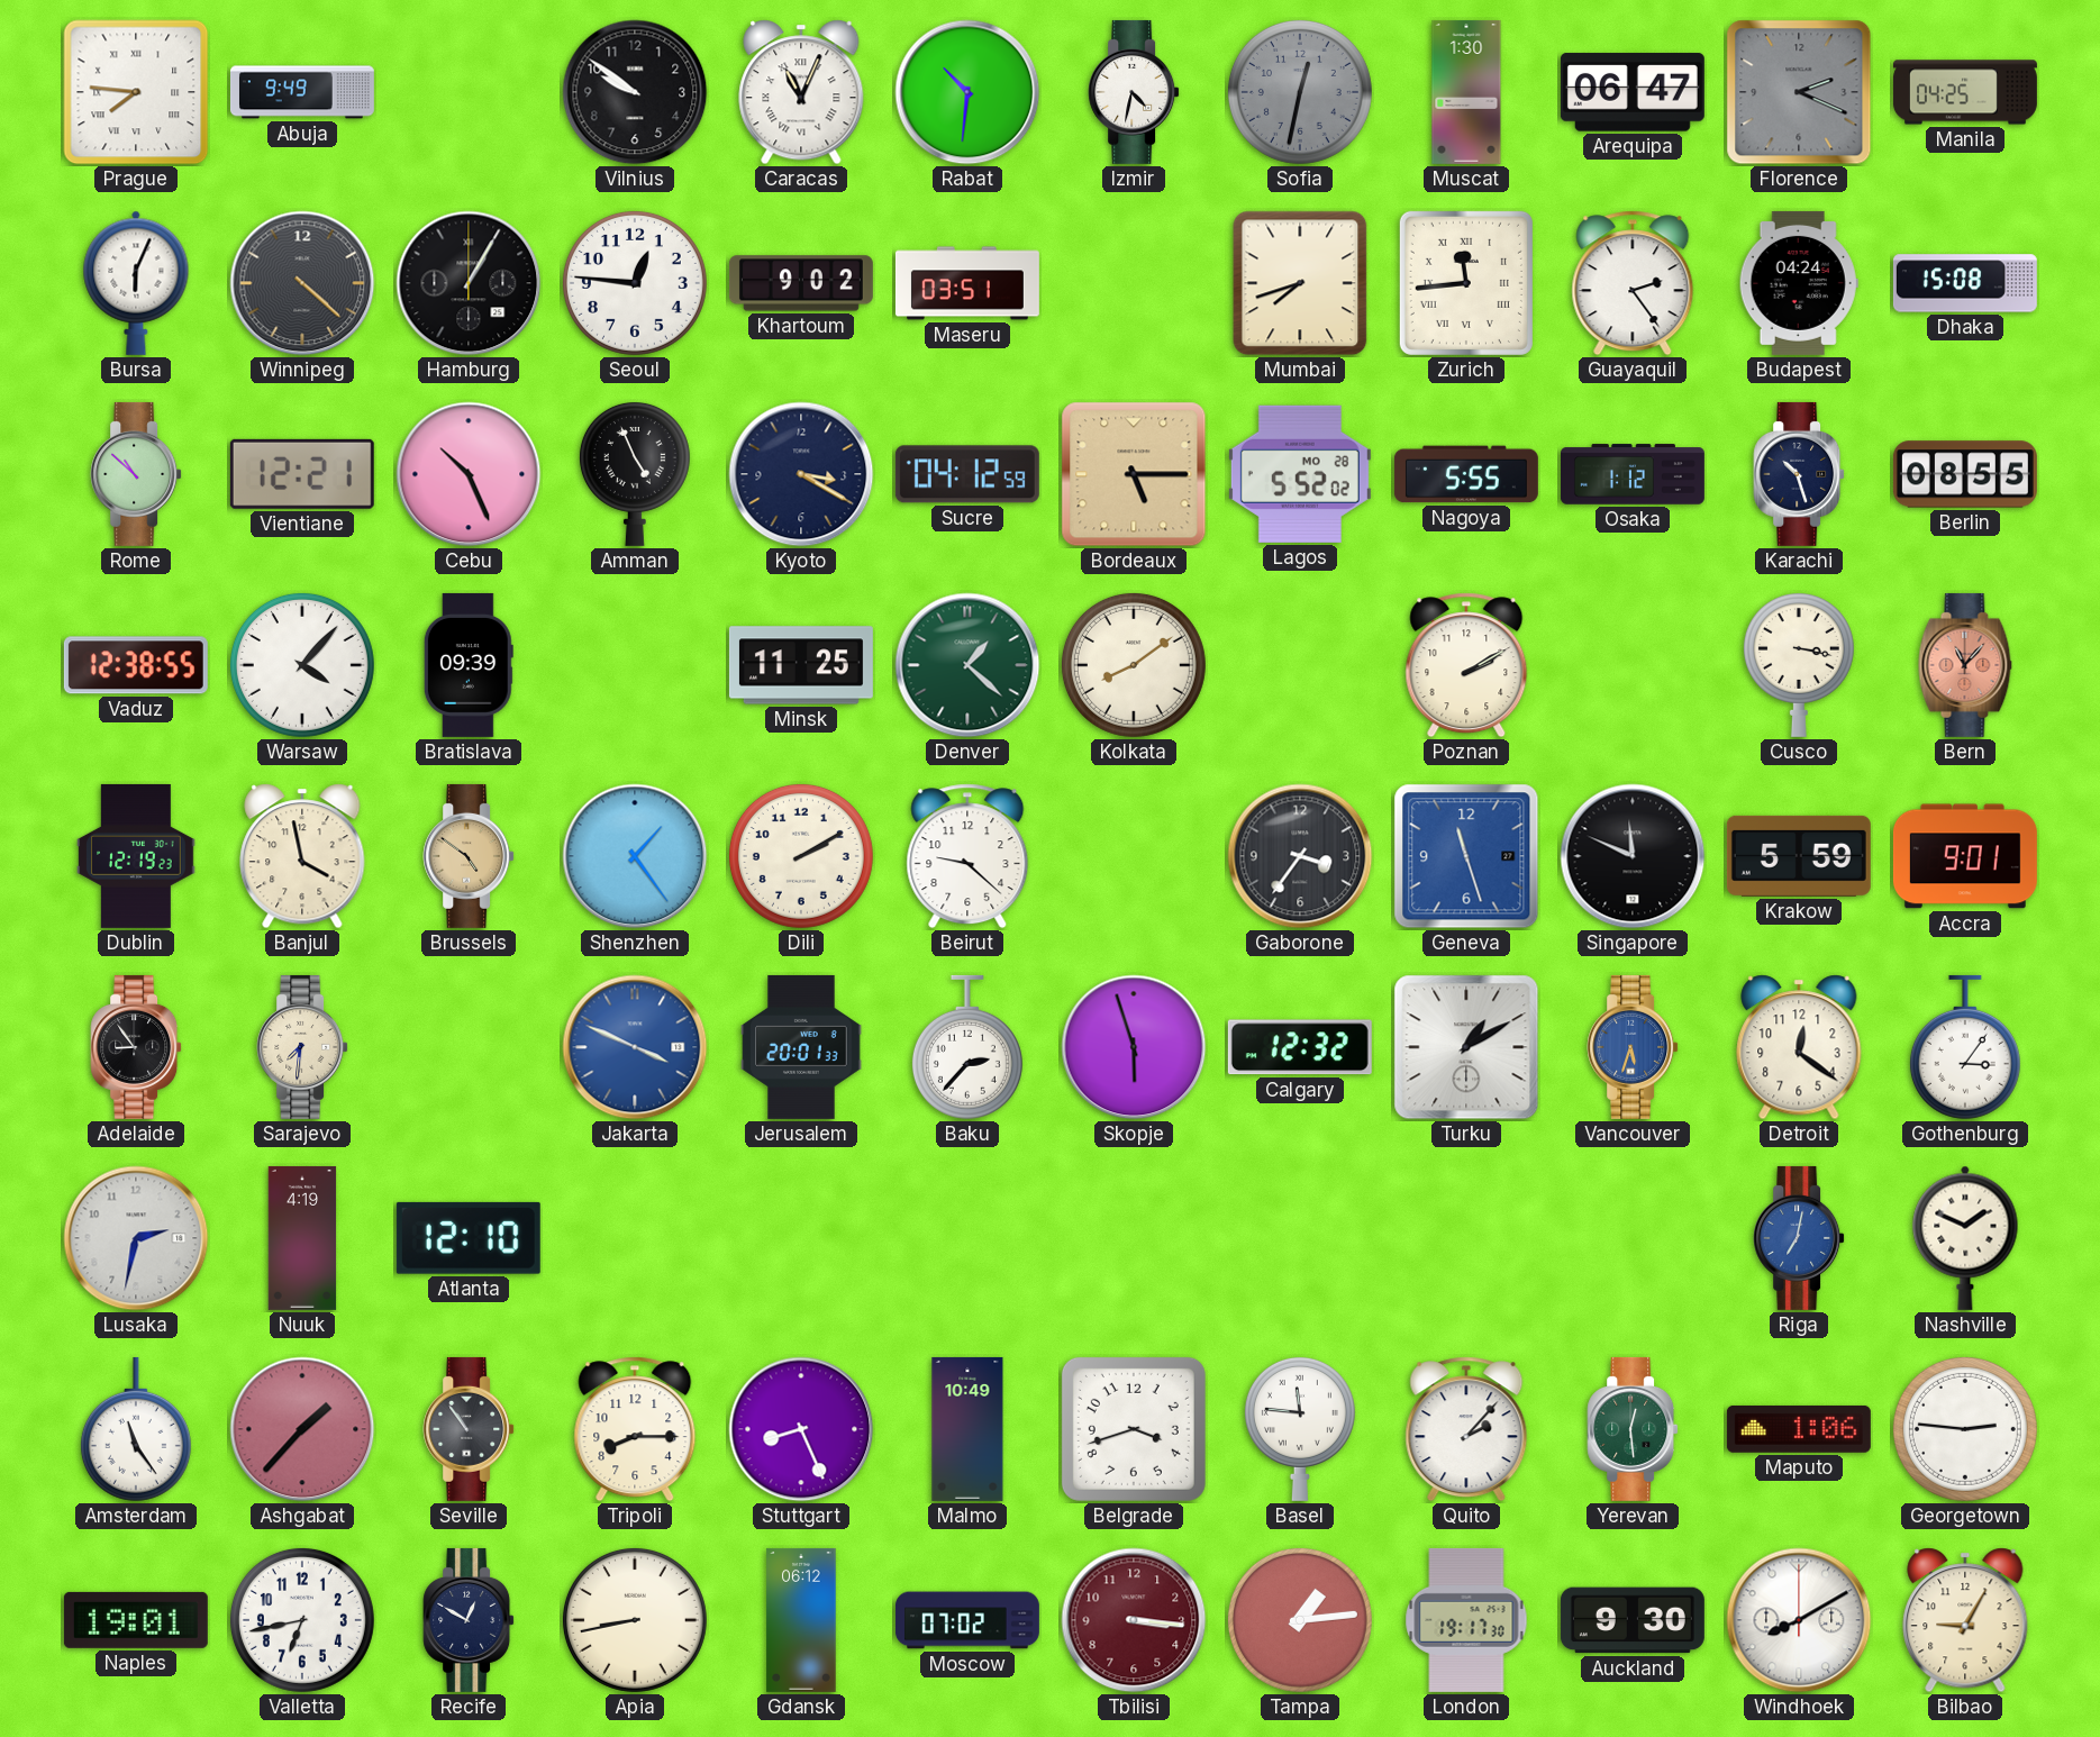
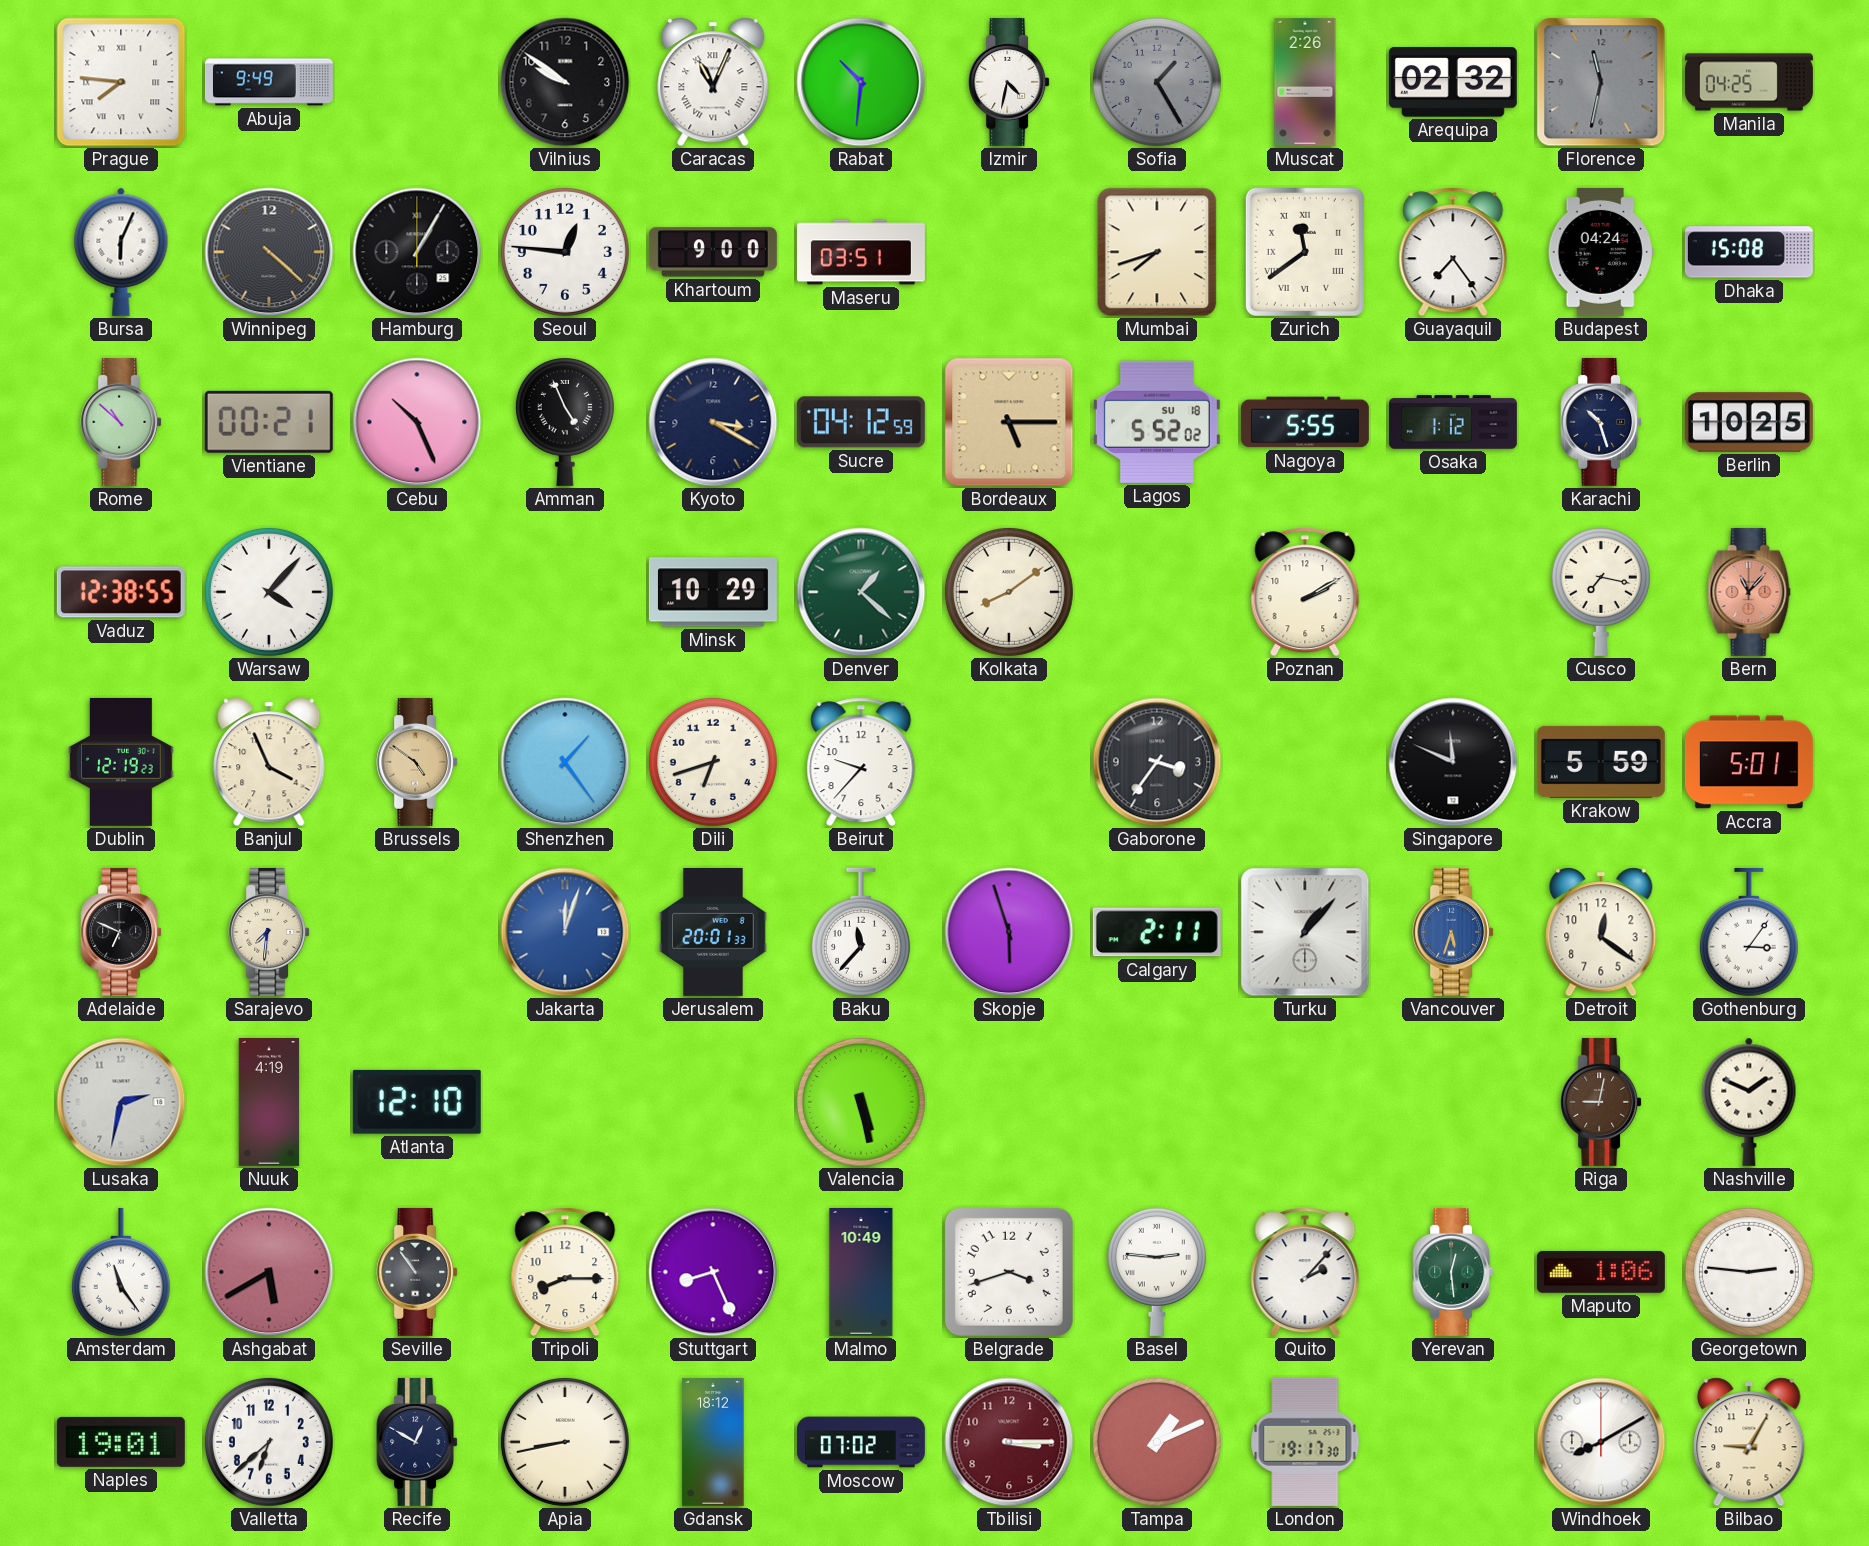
Sofia: 12:32 -> 1:25
Muscat: 1:30 -> 2:26
Arequipa: 06:47 -> 02:32
Florence: 2:19 -> 11:32
Khartoum: 9:02 -> 9:00
Zurich: 11:44 -> 11:39
Guayaquil: 2:24 -> 7:24
Vientiane: 12:21 -> 00:21
Lagos date: MO 28 -> SU 18
Berlin: 08:55 -> 10:25
Bratislava: 09:39 -> none
Minsk: 11:25 -> 10:29
Cusco: 3:17 -> 7:17
Banjul: 3:58 -> 3:56
Dili: 2:10 -> 6:42
Beirut: 9:22 -> 9:37
Geneva: 11:27 -> none
Accra: 9:01 -> 5:01
Adelaide: 8:54 -> 6:49
Jakarta: 3:49 -> 12:03
Baku: 2:37 -> 11:37
Calgary: 12:32 -> 2:11
Turku: 1:10 -> 1:07
Valencia: none -> 5:28
Riga: 7:02 -> 9:02
Riga dial: blue -> brown
Ashgabat: 1:37 -> 5:40
Basel: 11:46 -> 2:46
Valletta: 6:43 -> 6:38
Gdansk: 06:12 -> 18:12
Tbilisi: 3:16 -> 3:15
Tampa: 1:14 -> 1:11
Auckland: 9:30 -> none
